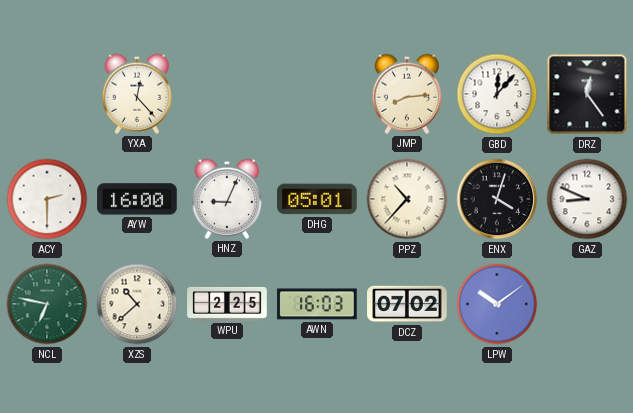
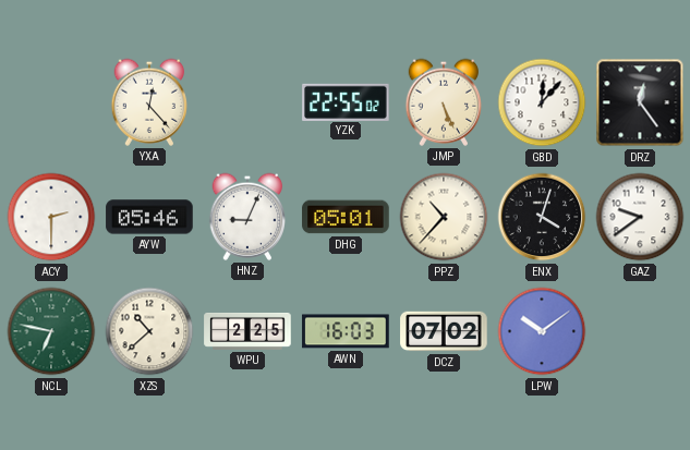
YZK: none -> 22:55
JMP: 8:14 -> 5:26
AYW: 16:00 -> 05:46
GAZ: 8:49 -> 9:39
